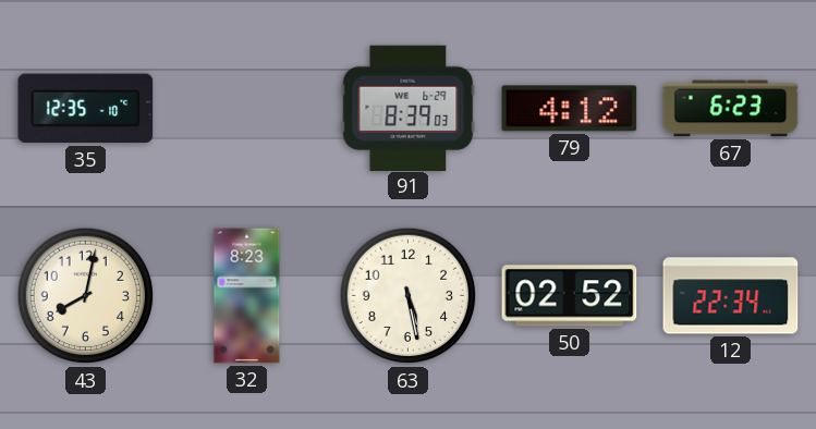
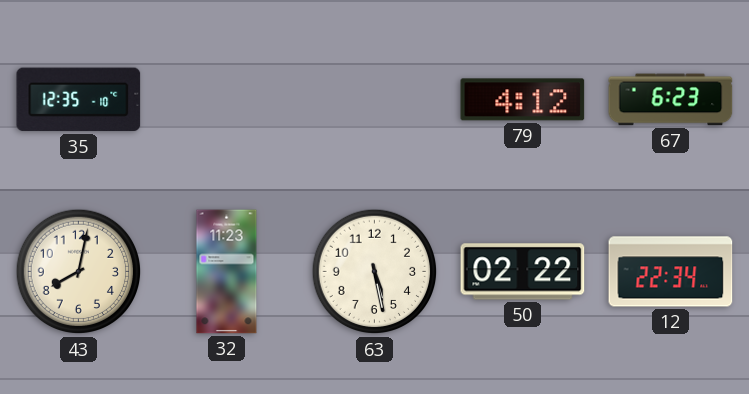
91: 8:39 -> none
32: 8:23 -> 11:23
50: 02:52 -> 02:22
